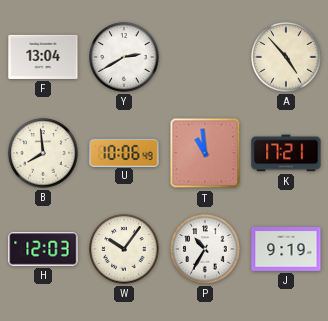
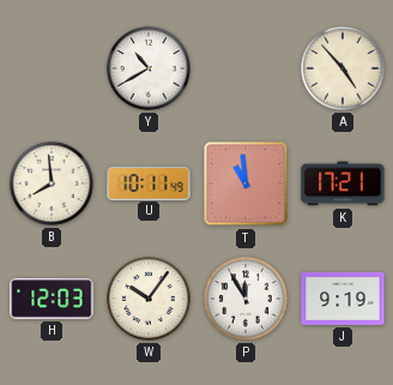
F: 13:04 -> none
Y: 2:40 -> 10:40
U: 10:06 -> 10:11
P: 10:35 -> 11:55
